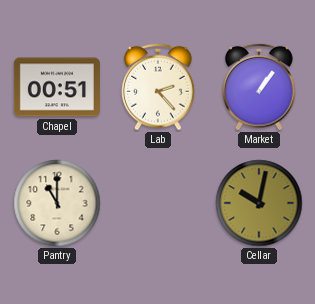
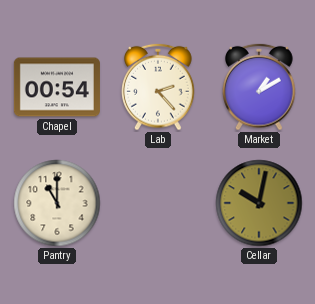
Chapel: 00:51 -> 00:54
Market: 1:06 -> 1:10
